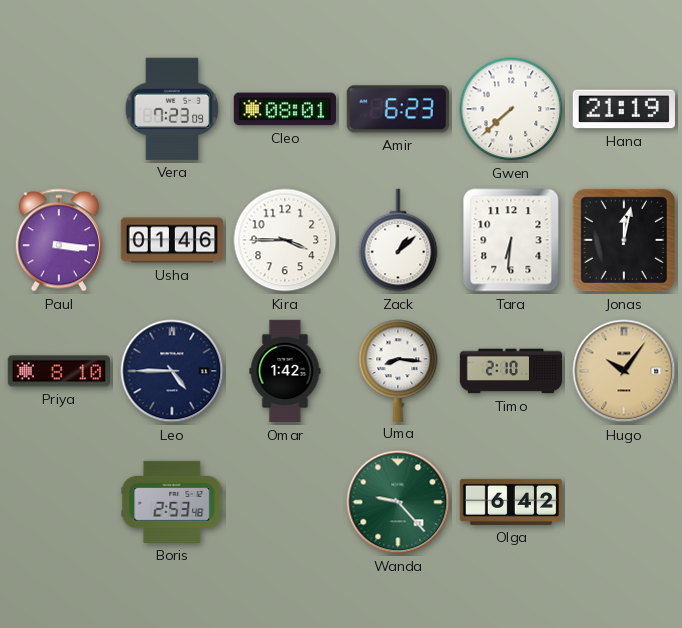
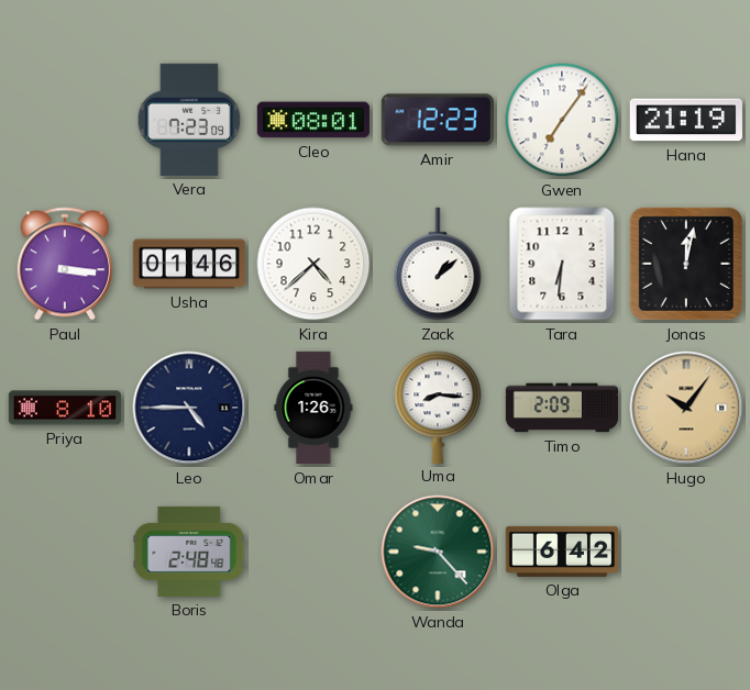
Amir: 6:23 -> 12:23
Gwen: 7:38 -> 7:06
Kira: 3:45 -> 4:38
Omar: 1:42 -> 1:26
Timo: 2:10 -> 2:09
Boris: 2:53 -> 2:48
